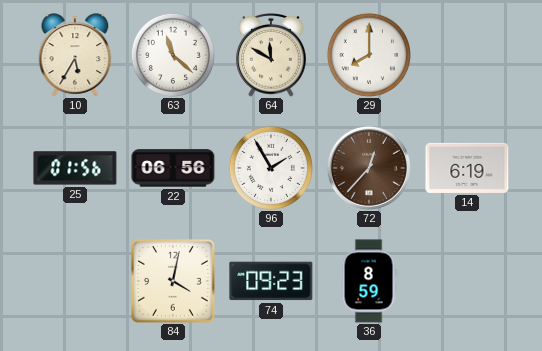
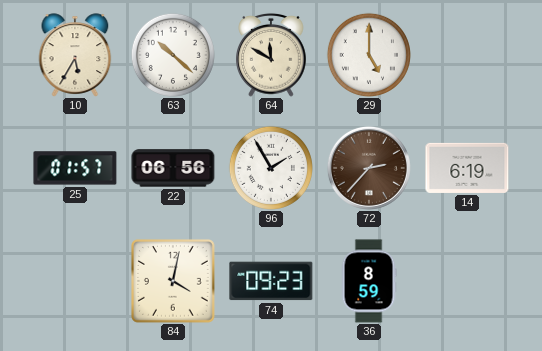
63: 11:22 -> 10:22
29: 8:00 -> 5:00
25: 01:56 -> 01:57
72: 12:37 -> 2:37
